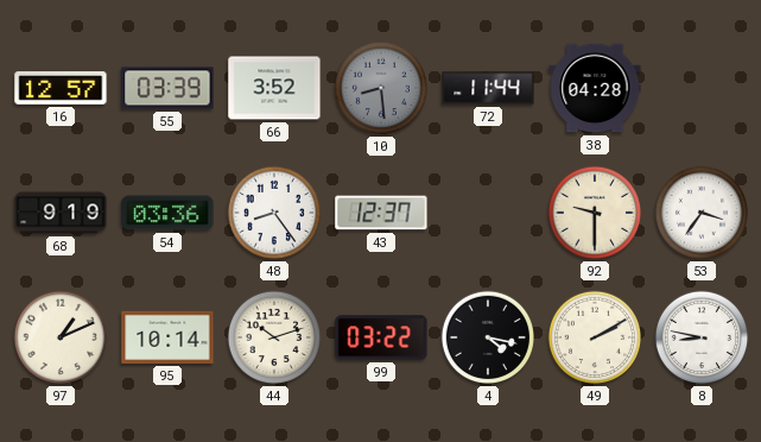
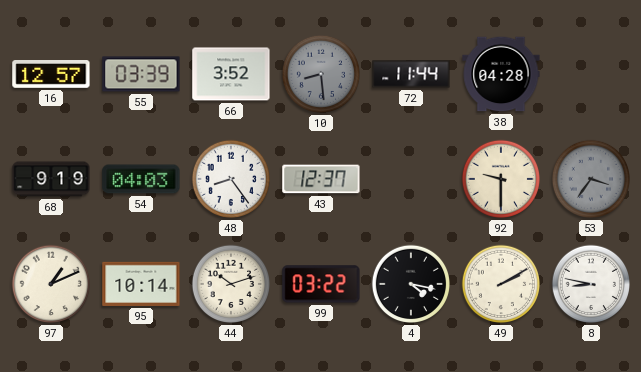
54: 03:36 -> 04:03
53 dial: white -> grey
